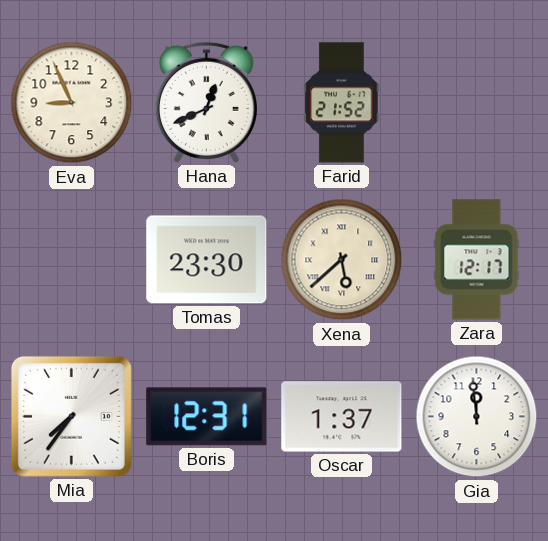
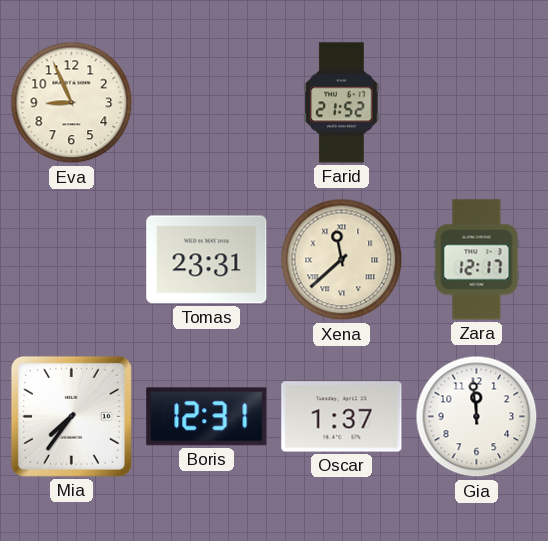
Hana: 12:41 -> none
Tomas: 23:30 -> 23:31
Xena: 5:38 -> 11:38
